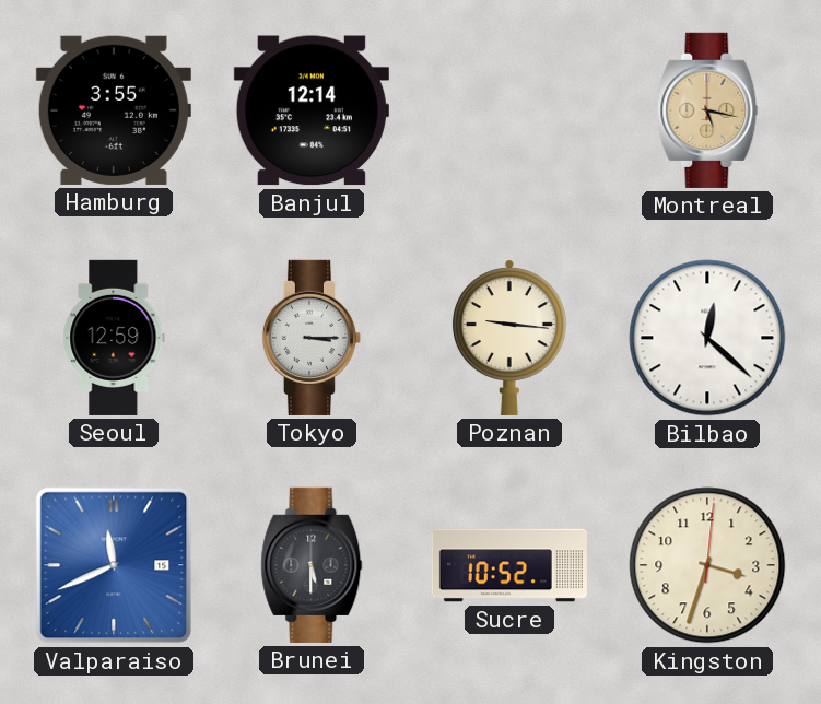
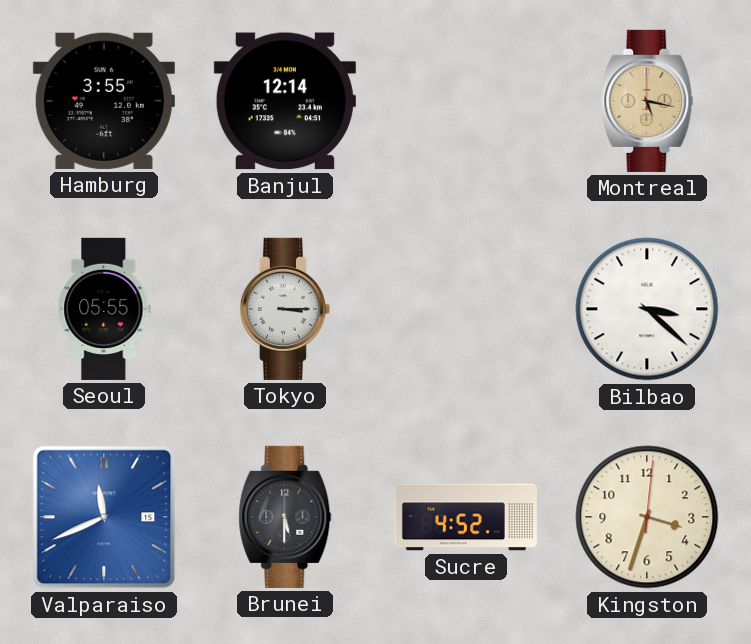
Seoul: 12:59 -> 05:55
Poznan: 9:16 -> none
Bilbao: 12:22 -> 3:22
Sucre: 10:52 -> 4:52
